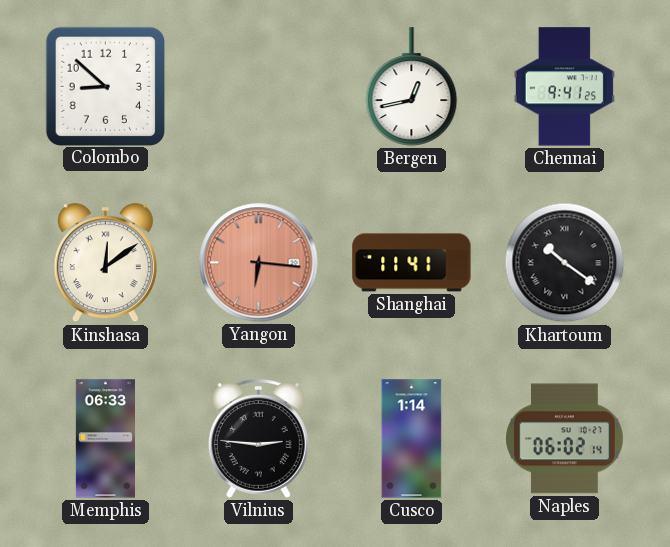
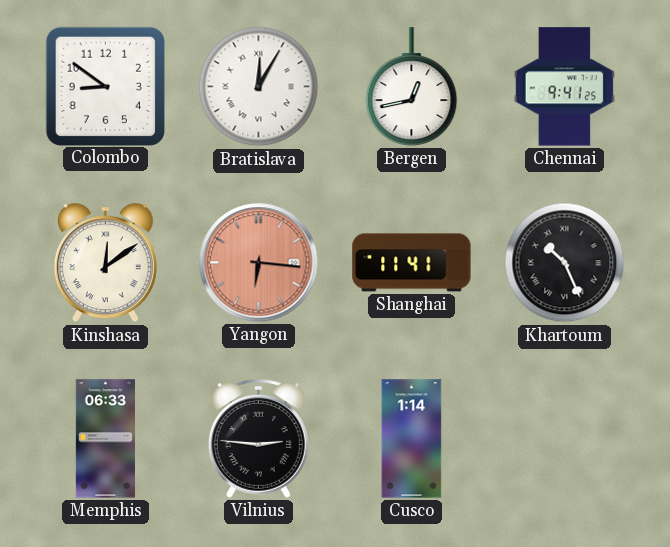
Colombo: 8:52 -> 8:51
Bratislava: none -> 12:05
Khartoum: 10:21 -> 10:26
Naples: 06:02 -> none
